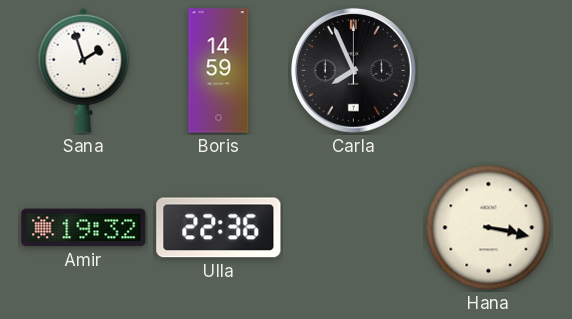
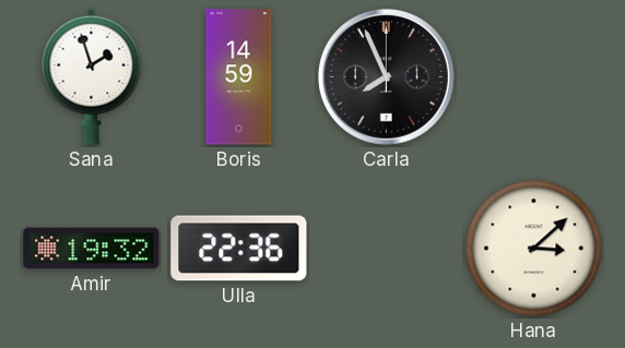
Hana: 3:17 -> 3:08
